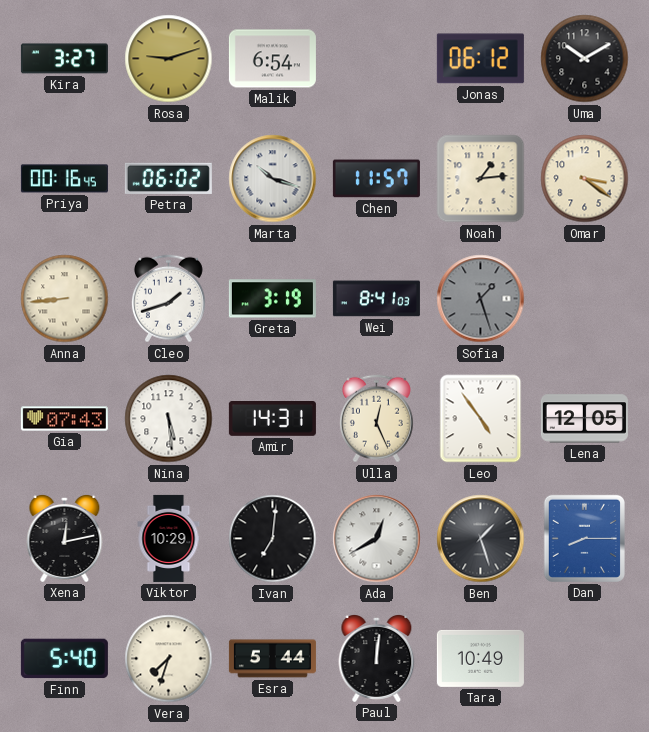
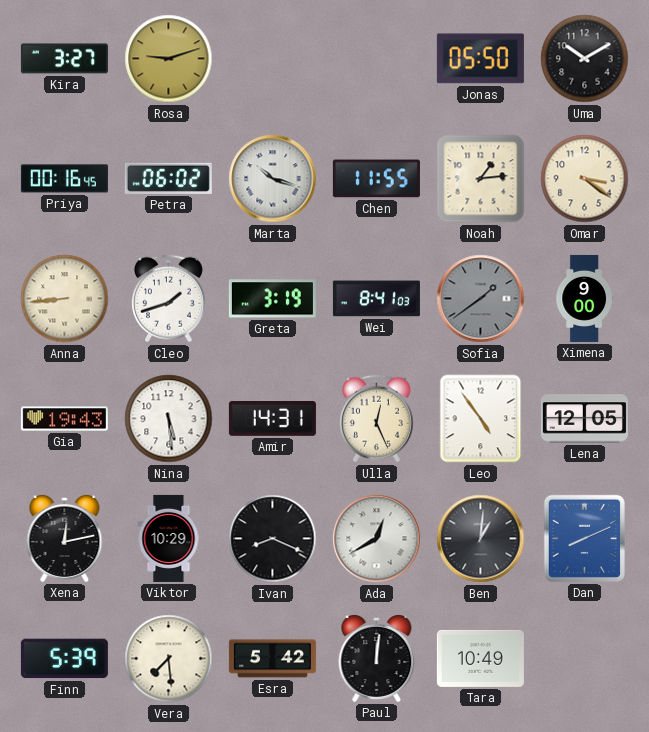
Malik: 6:54 -> none
Jonas: 06:12 -> 05:50
Chen: 11:57 -> 11:55
Sofia: 1:27 -> 1:39
Ximena: none -> 9:00
Gia: 07:43 -> 19:43
Ivan: 7:01 -> 8:19
Ben: 1:27 -> 1:01
Dan: 8:15 -> 8:11
Finn: 5:40 -> 5:39
Vera: 7:33 -> 7:29
Esra: 5:44 -> 5:42
